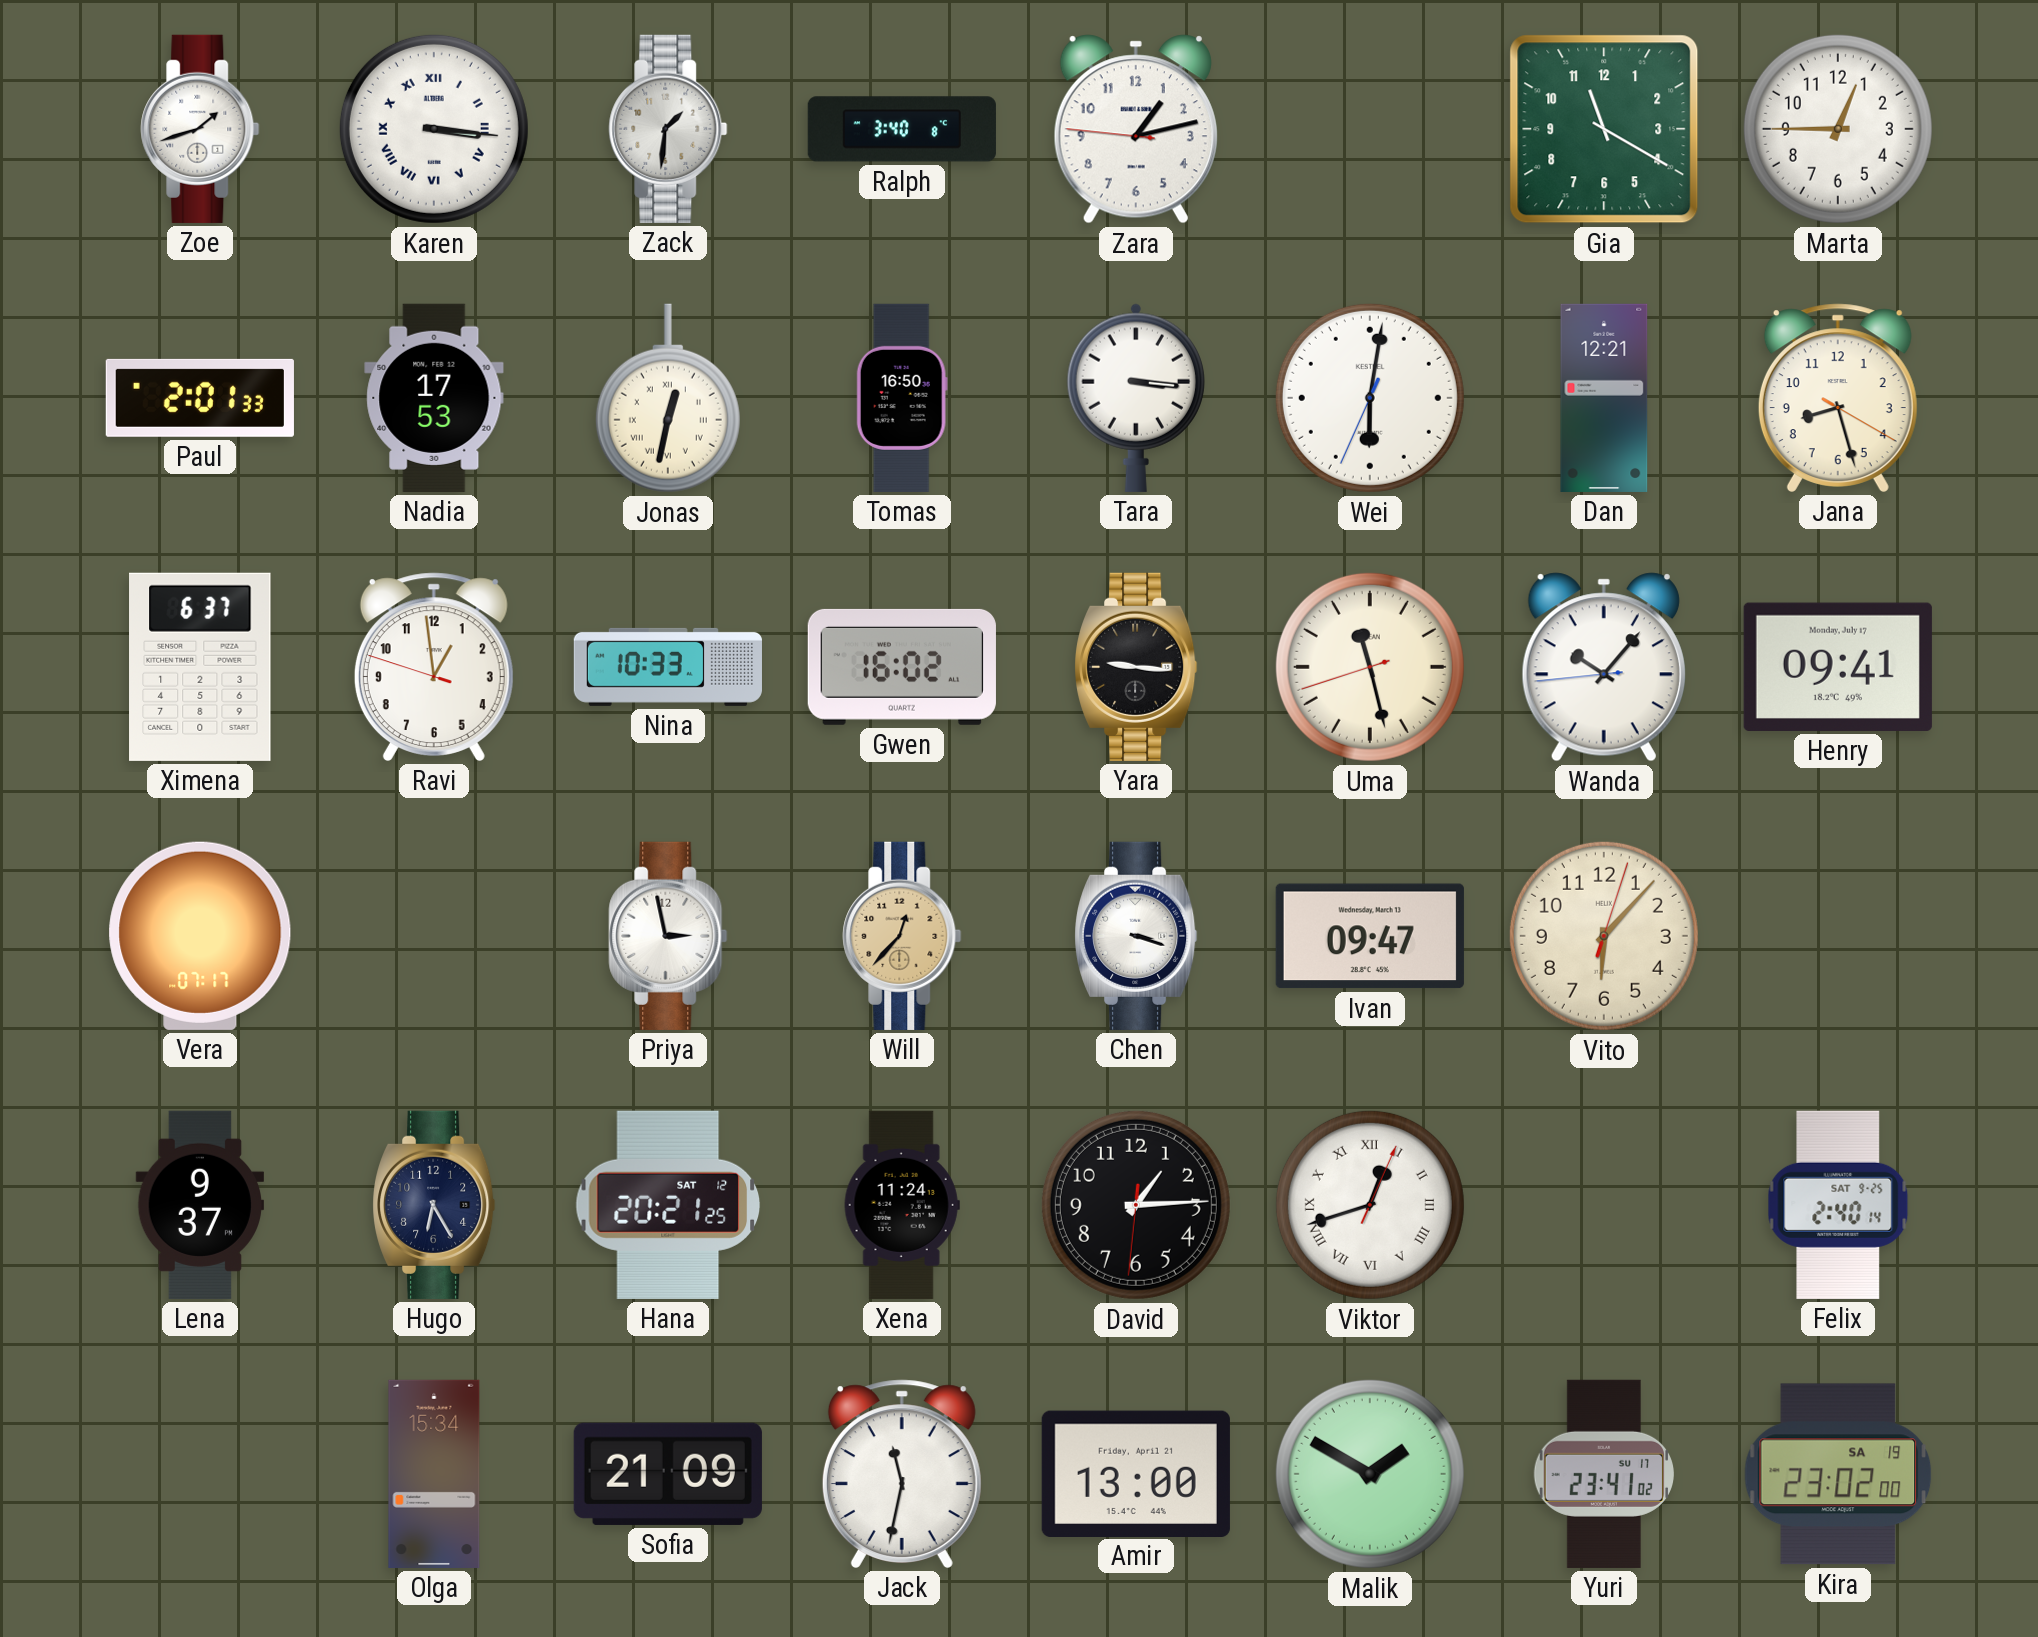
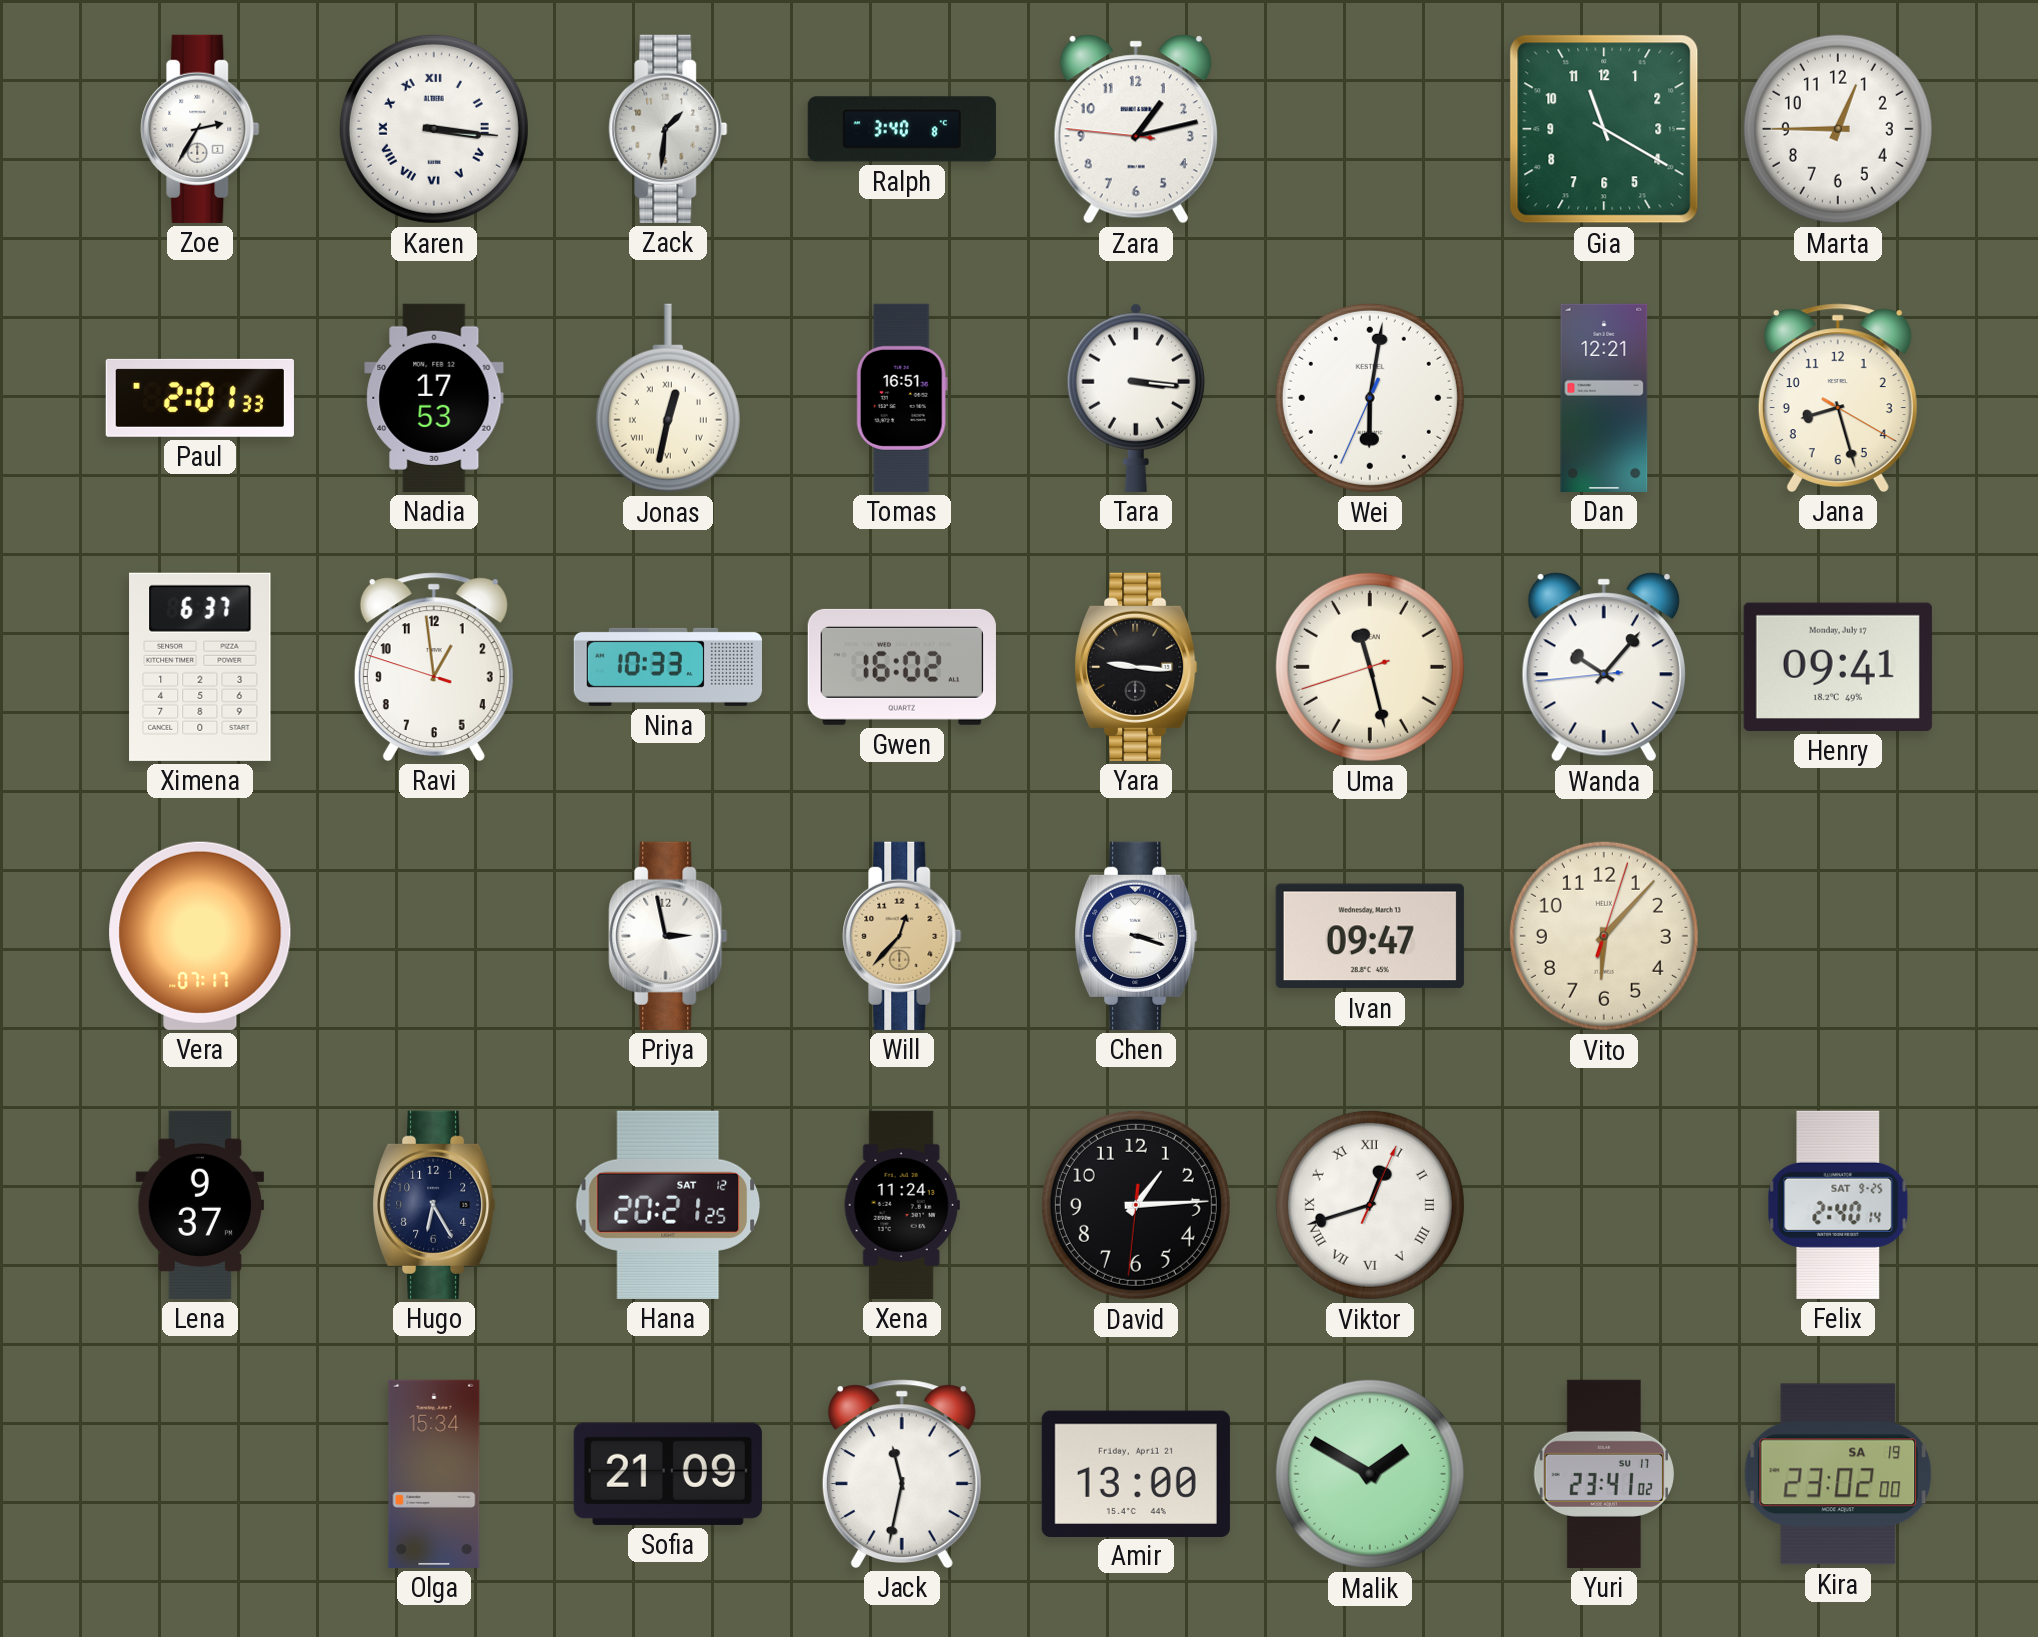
Zoe: 1:42 -> 2:35
Tomas: 16:50 -> 16:51
